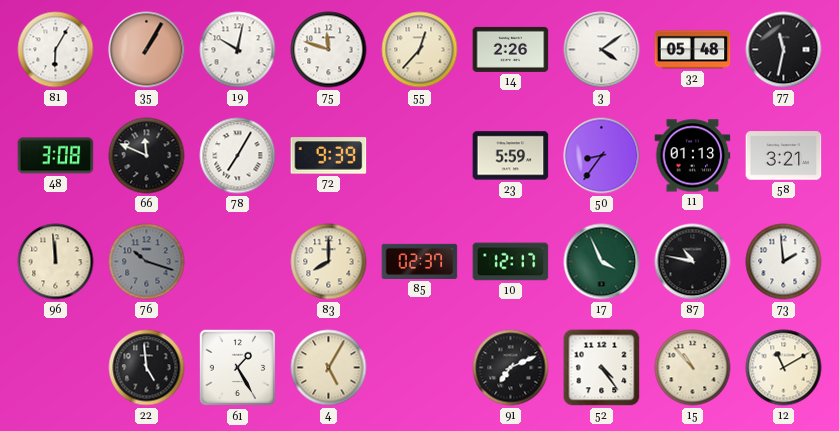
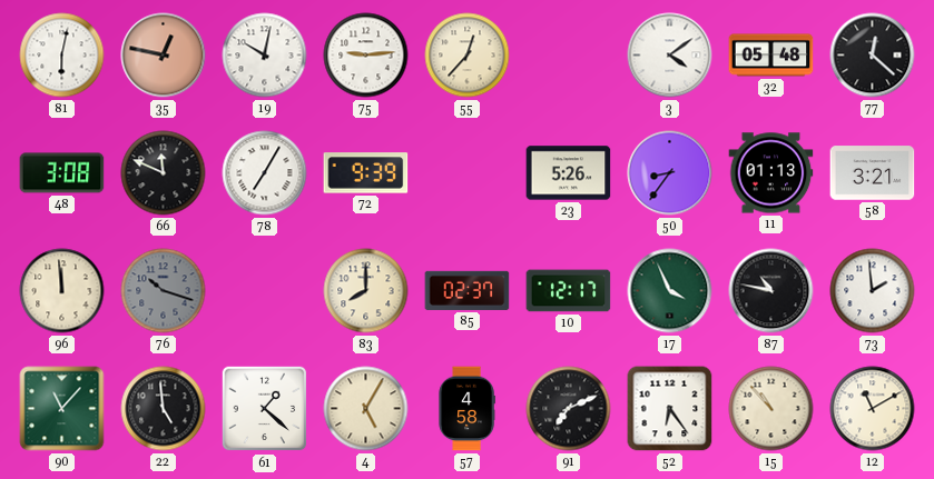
81: 6:05 -> 6:02
35: 1:05 -> 12:47
75: 11:48 -> 9:14
14: 2:26 -> none
77: 11:32 -> 12:22
23: 5:59 -> 5:26
90: none -> 11:07
61: 1:25 -> 1:22
57: none -> 4:58
52: 4:24 -> 6:24
